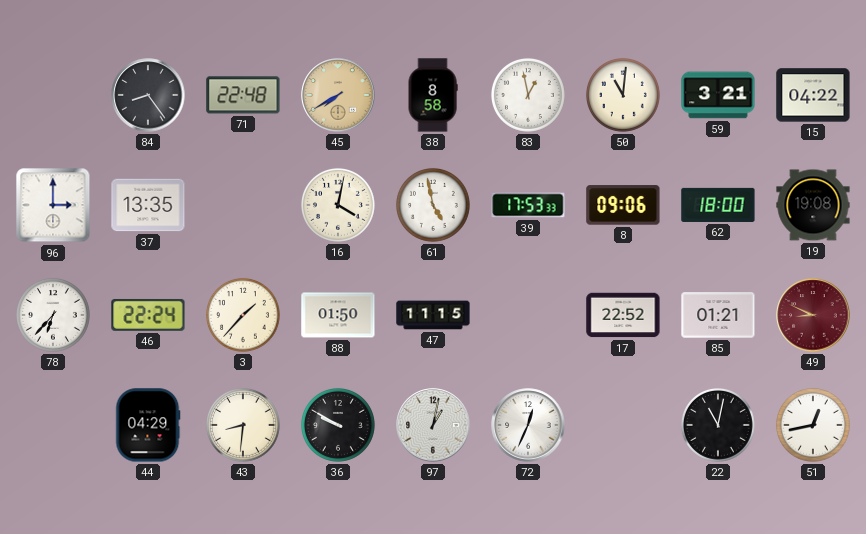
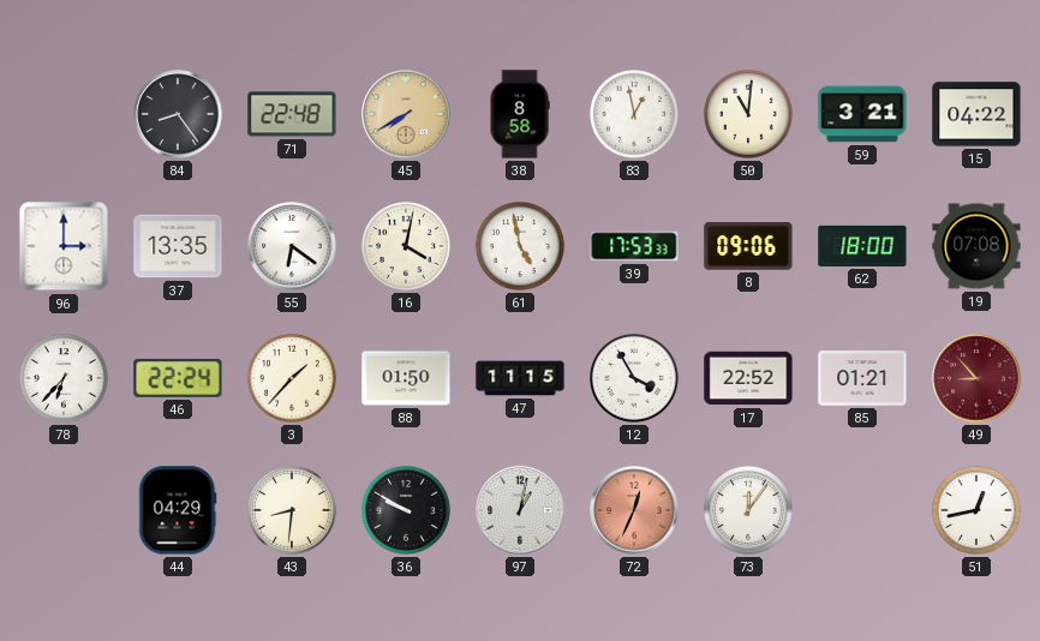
55: none -> 6:21
19: 19:08 -> 07:08
12: none -> 3:55
49: 8:49 -> 8:53
72 dial: white -> salmon
73: none -> 12:06
22: 11:02 -> none
